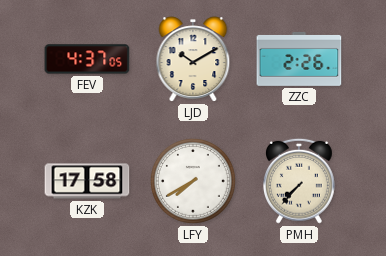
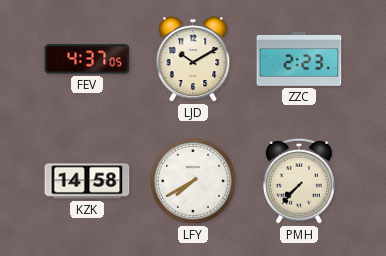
ZZC: 2:26 -> 2:23
KZK: 17:58 -> 14:58
